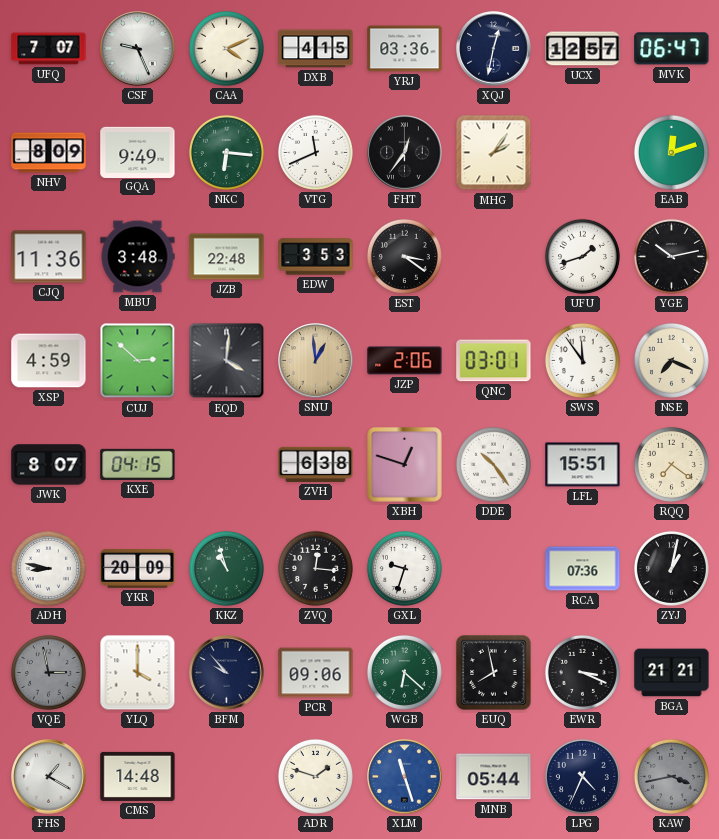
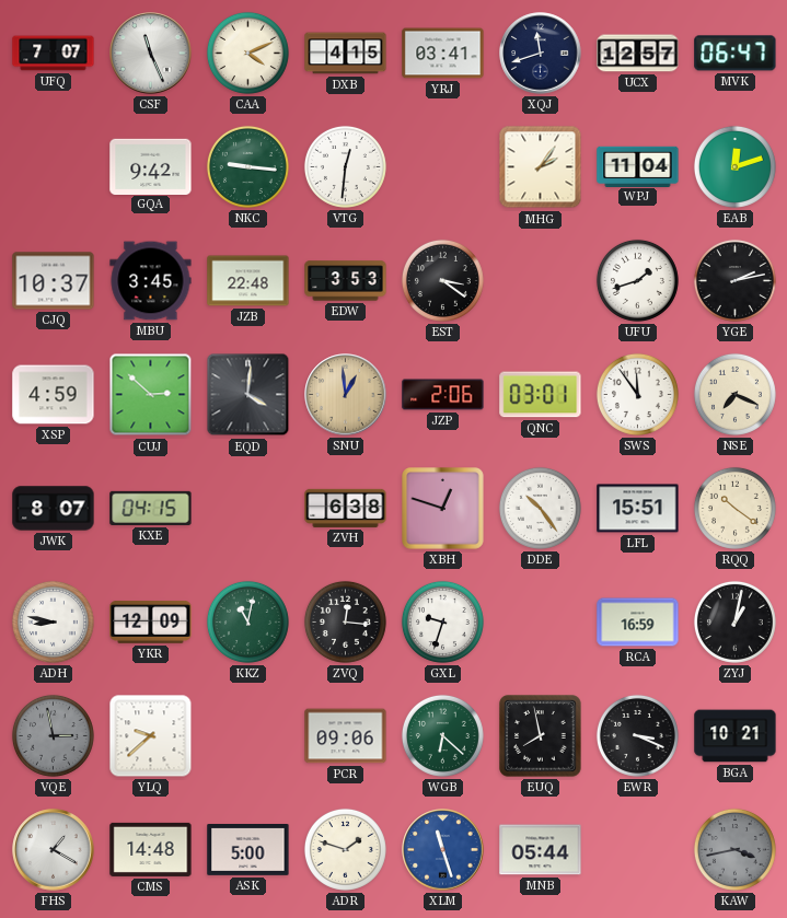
CSF: 9:26 -> 11:26
YRJ: 03:36 -> 03:41
XQJ: 12:32 -> 11:42
NHV: 8:09 -> none
GQA: 9:49 -> 9:42
NKC: 6:16 -> 9:16
VTG: 11:41 -> 12:31
FHT: 12:36 -> none
WPJ: none -> 11:04
CJQ: 11:36 -> 10:37
MBU: 3:48 -> 3:45
YGE: 10:13 -> 2:13
RQQ: 7:21 -> 10:21
YKR: 20:09 -> 12:09
KKZ: 10:57 -> 11:02
RCA: 07:36 -> 16:59
YLQ: 4:00 -> 9:38
BFM: 9:53 -> none
BGA: 21:21 -> 10:21
ASK: none -> 5:00
LPG: 4:34 -> none
